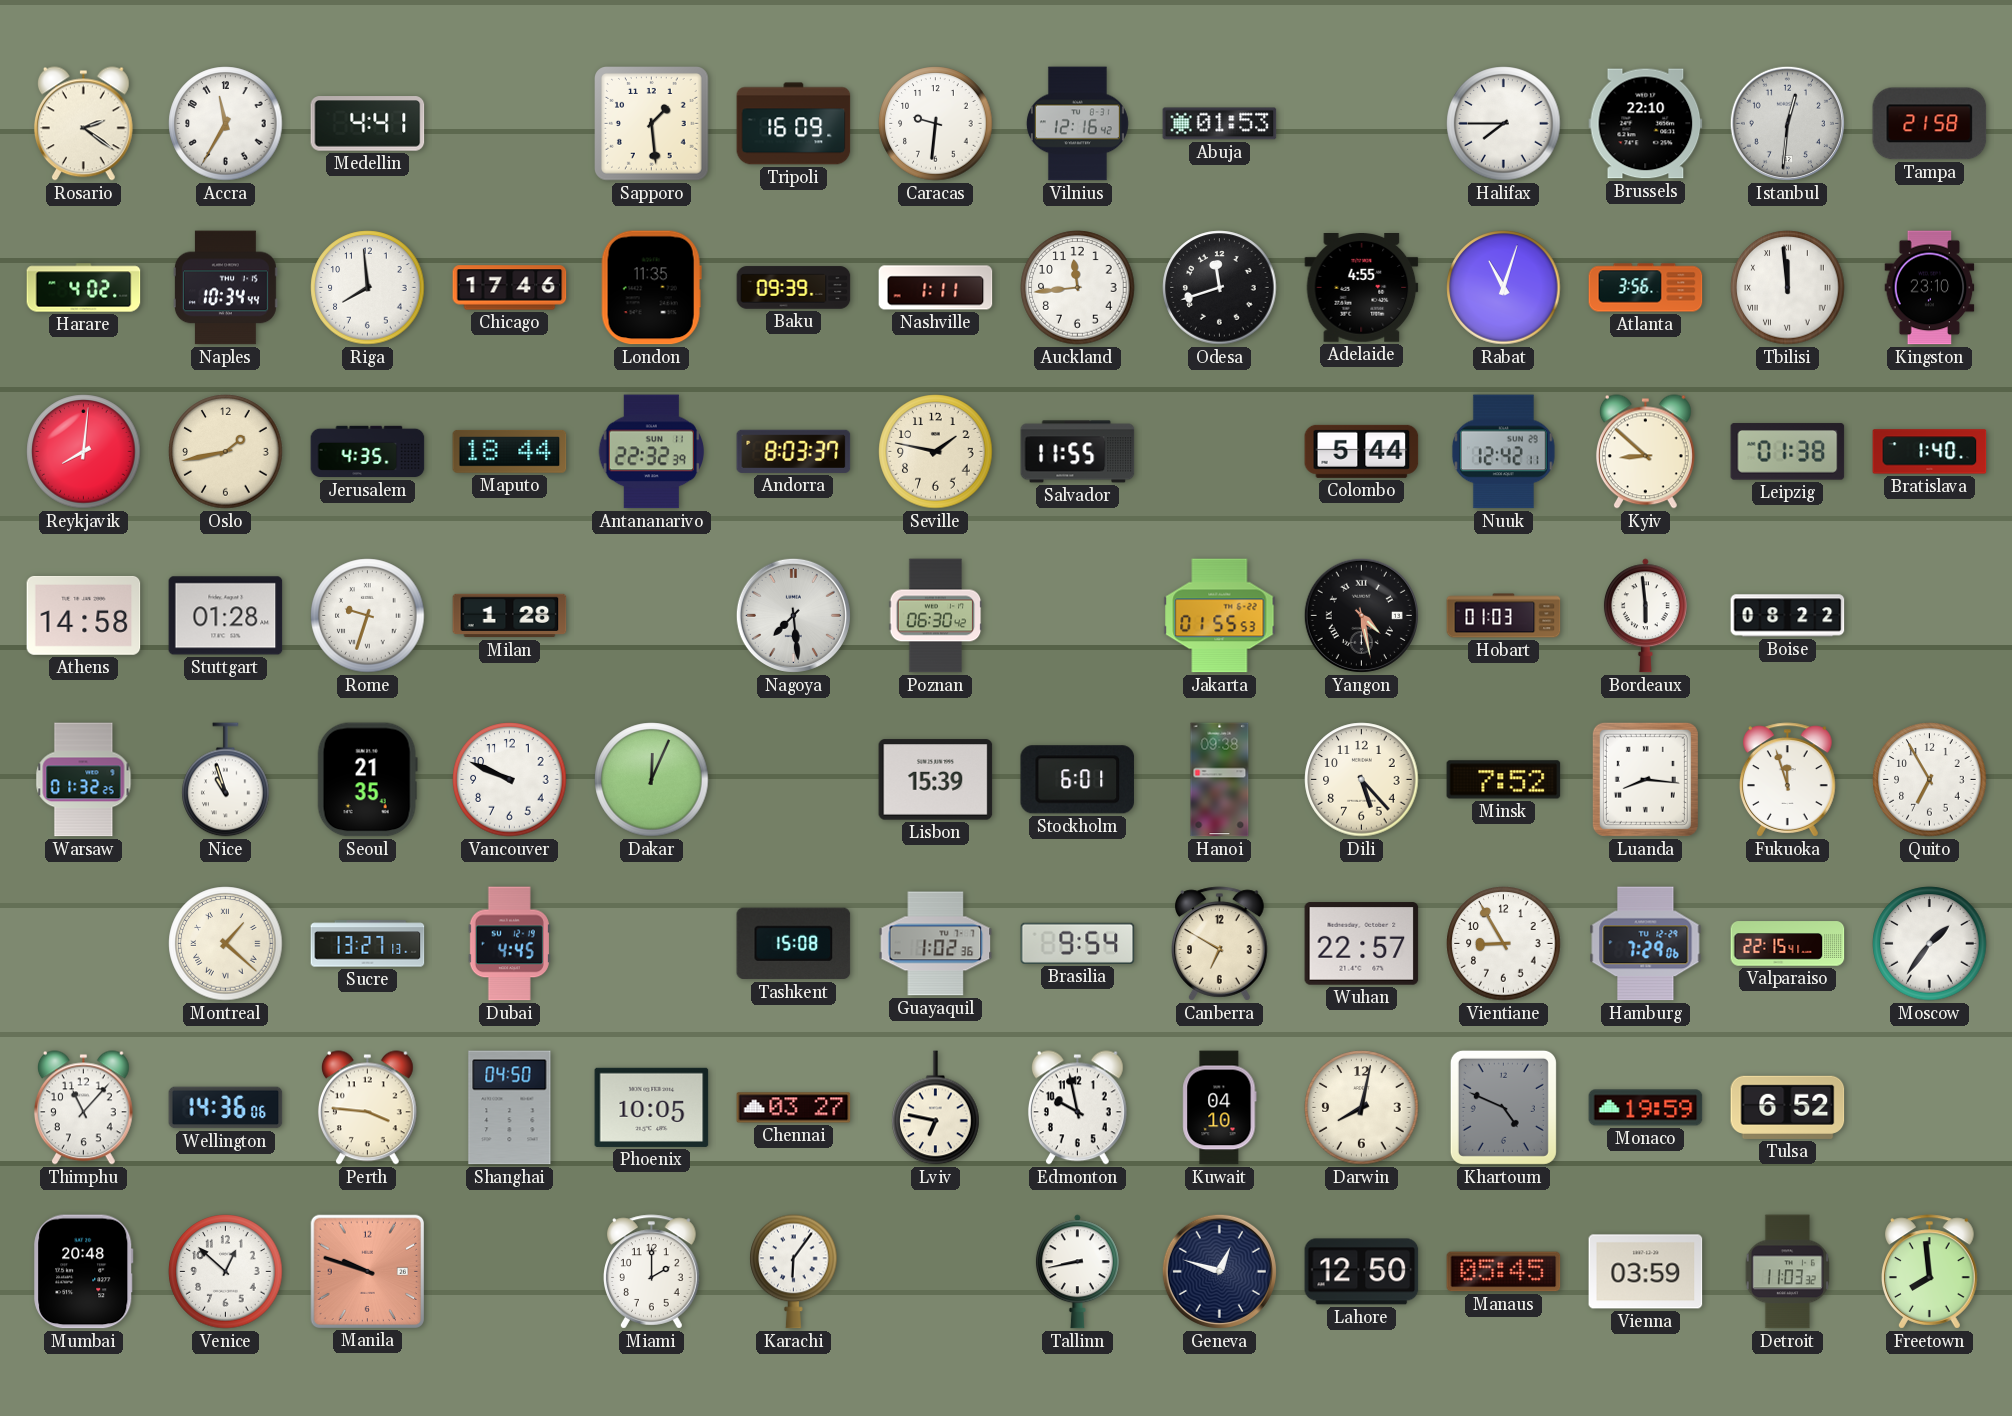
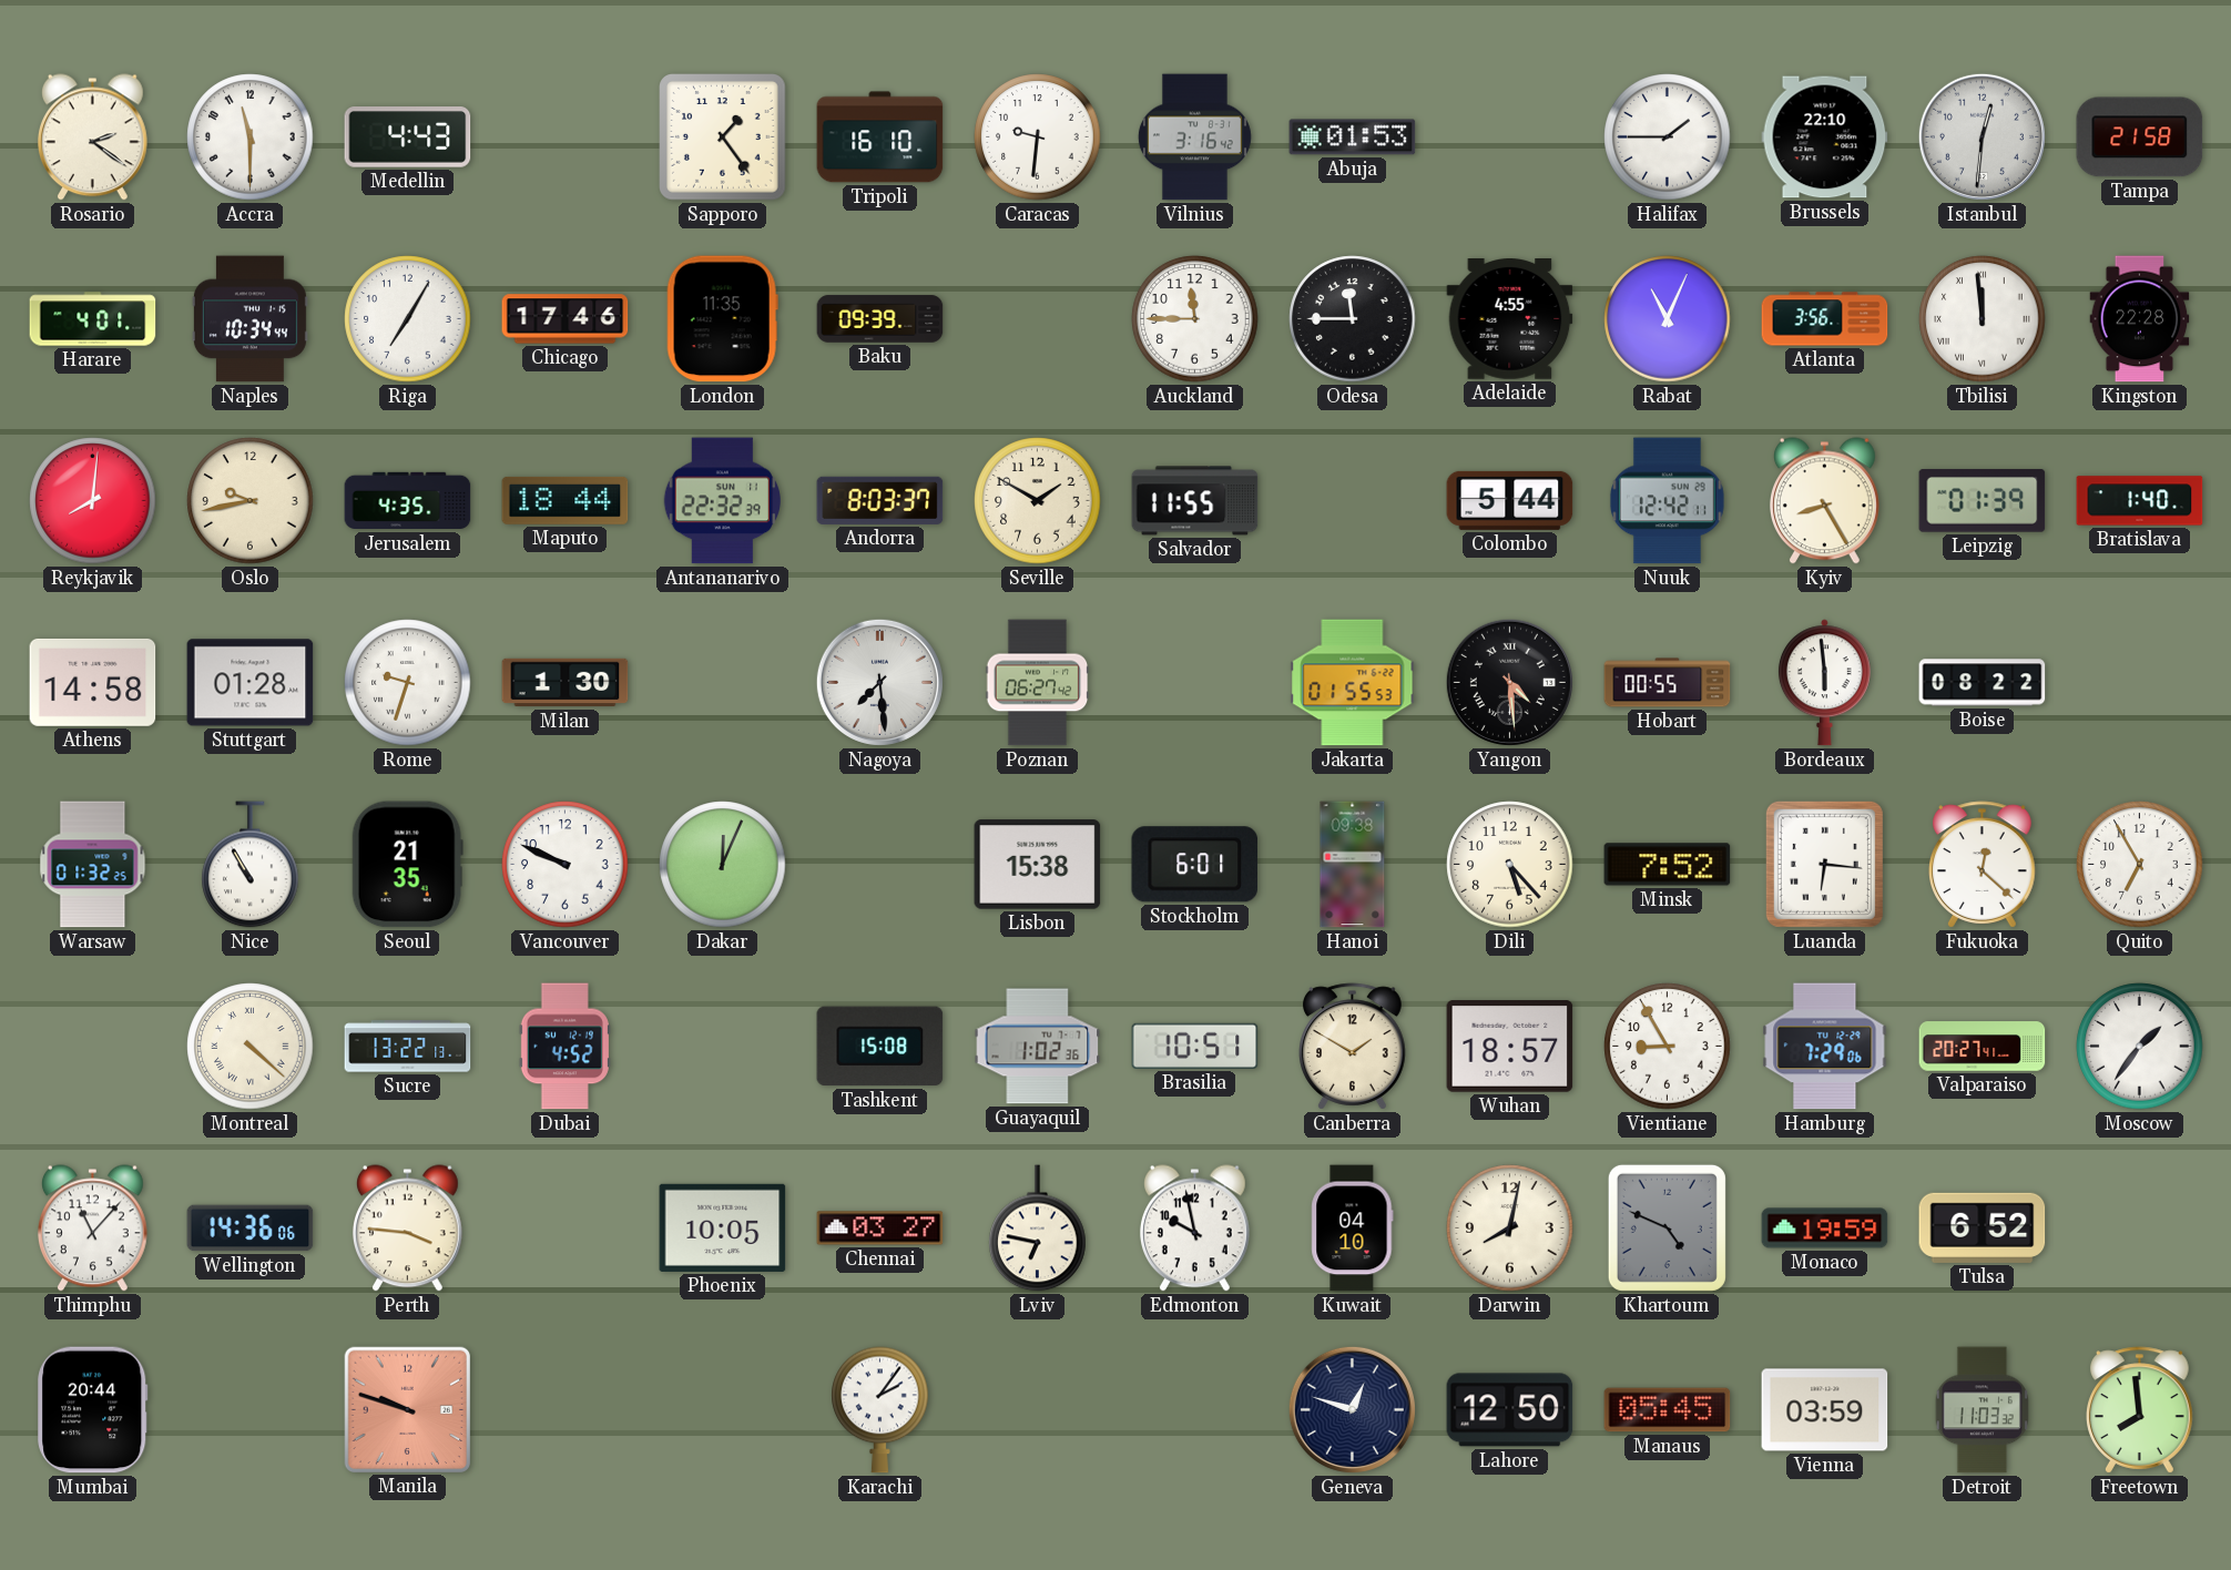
Accra: 11:35 -> 11:30
Medellin: 4:41 -> 4:43
Sapporo: 1:29 -> 1:24
Tripoli: 16:09 -> 16:10
Vilnius: 12:16 -> 3:16
Halifax: 7:45 -> 1:45
Harare: 4:02 -> 4:01
Riga: 7:59 -> 7:05
Nashville: 1:11 -> none
Auckland: 11:44 -> 11:45
Odesa: 11:42 -> 11:45
Rabat: 11:03 -> 11:04
Kingston: 23:10 -> 22:28
Oslo: 1:43 -> 9:43
Seville: 1:47 -> 1:50
Kyiv: 8:52 -> 8:25
Leipzig: 01:38 -> 01:39
Milan: 1:28 -> 1:30
Poznan: 06:30 -> 06:27
Yangon: 4:28 -> 4:29
Hobart: 01:03 -> 00:55
Nice: 10:57 -> 10:55
Lisbon: 15:39 -> 15:38
Luanda: 8:16 -> 6:16
Fukuoka: 11:57 -> 12:22
Montreal: 1:22 -> 4:22
Sucre: 13:27 -> 13:22
Dubai: 4:45 -> 4:52
Brasilia: 9:54 -> 10:51
Canberra: 6:50 -> 1:50
Wuhan: 22:57 -> 18:57
Valparaiso: 22:15 -> 20:27
Shanghai: 04:50 -> none
Mumbai: 20:48 -> 20:44
Venice: 12:52 -> none
Miami: 2:00 -> none
Karachi: 6:06 -> 2:06
Tallinn: 8:43 -> none
